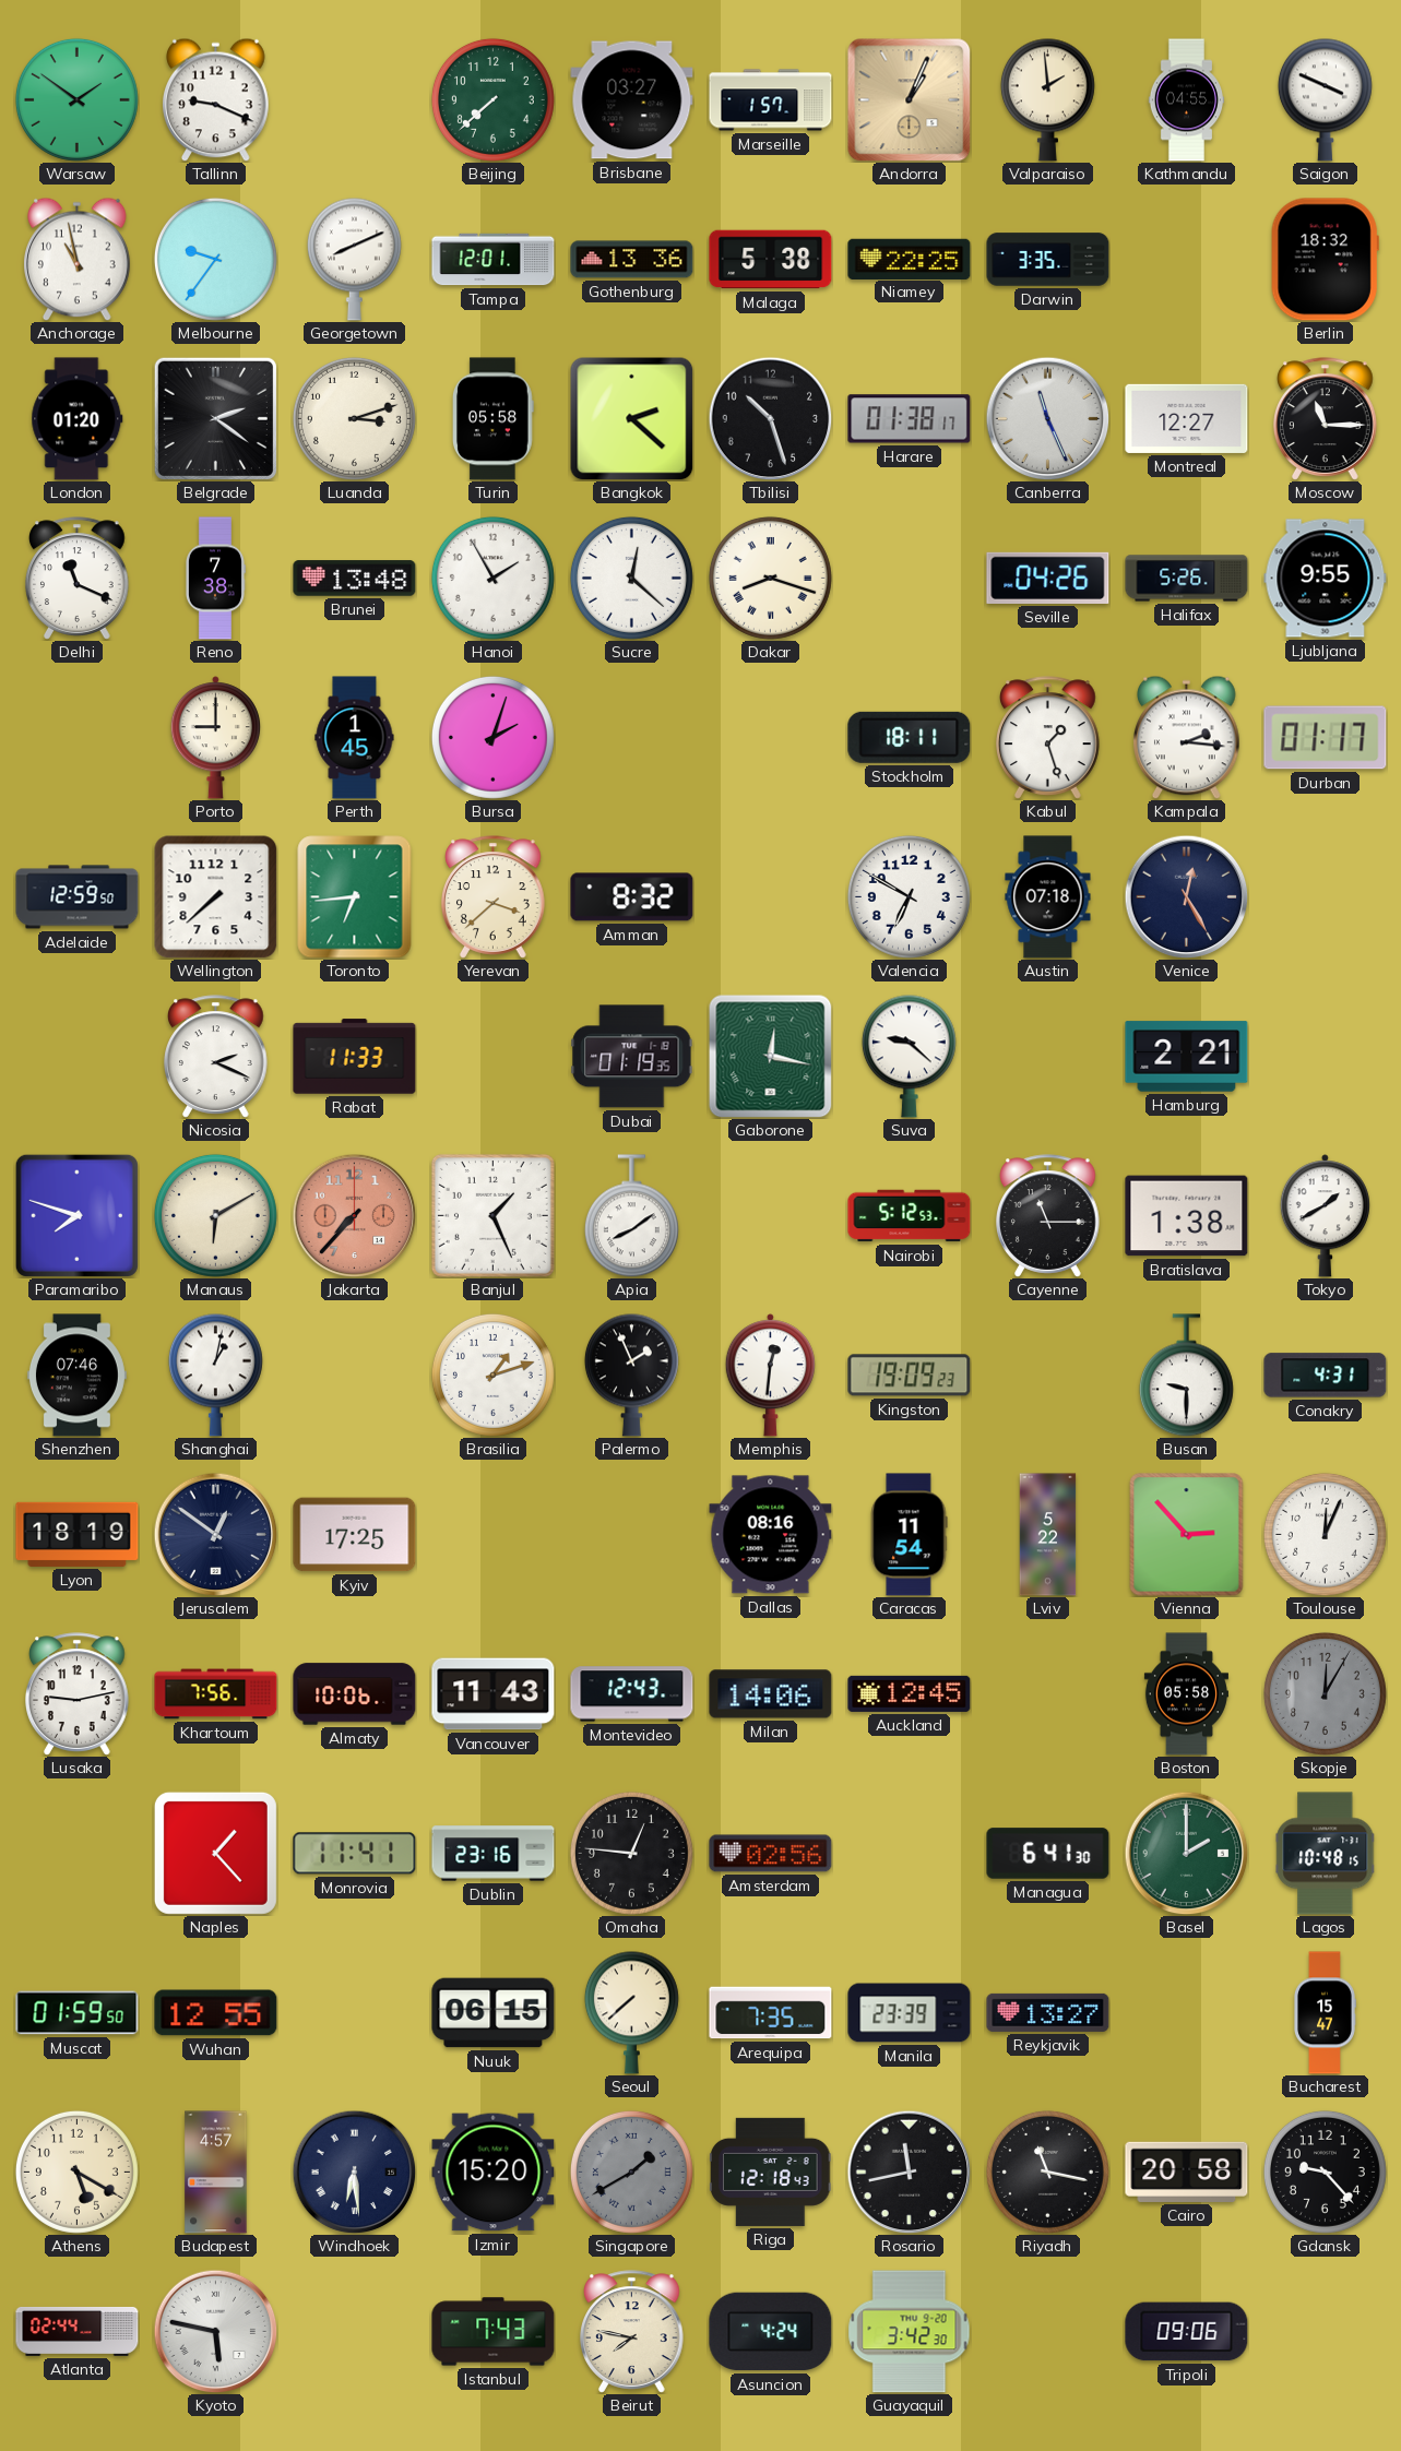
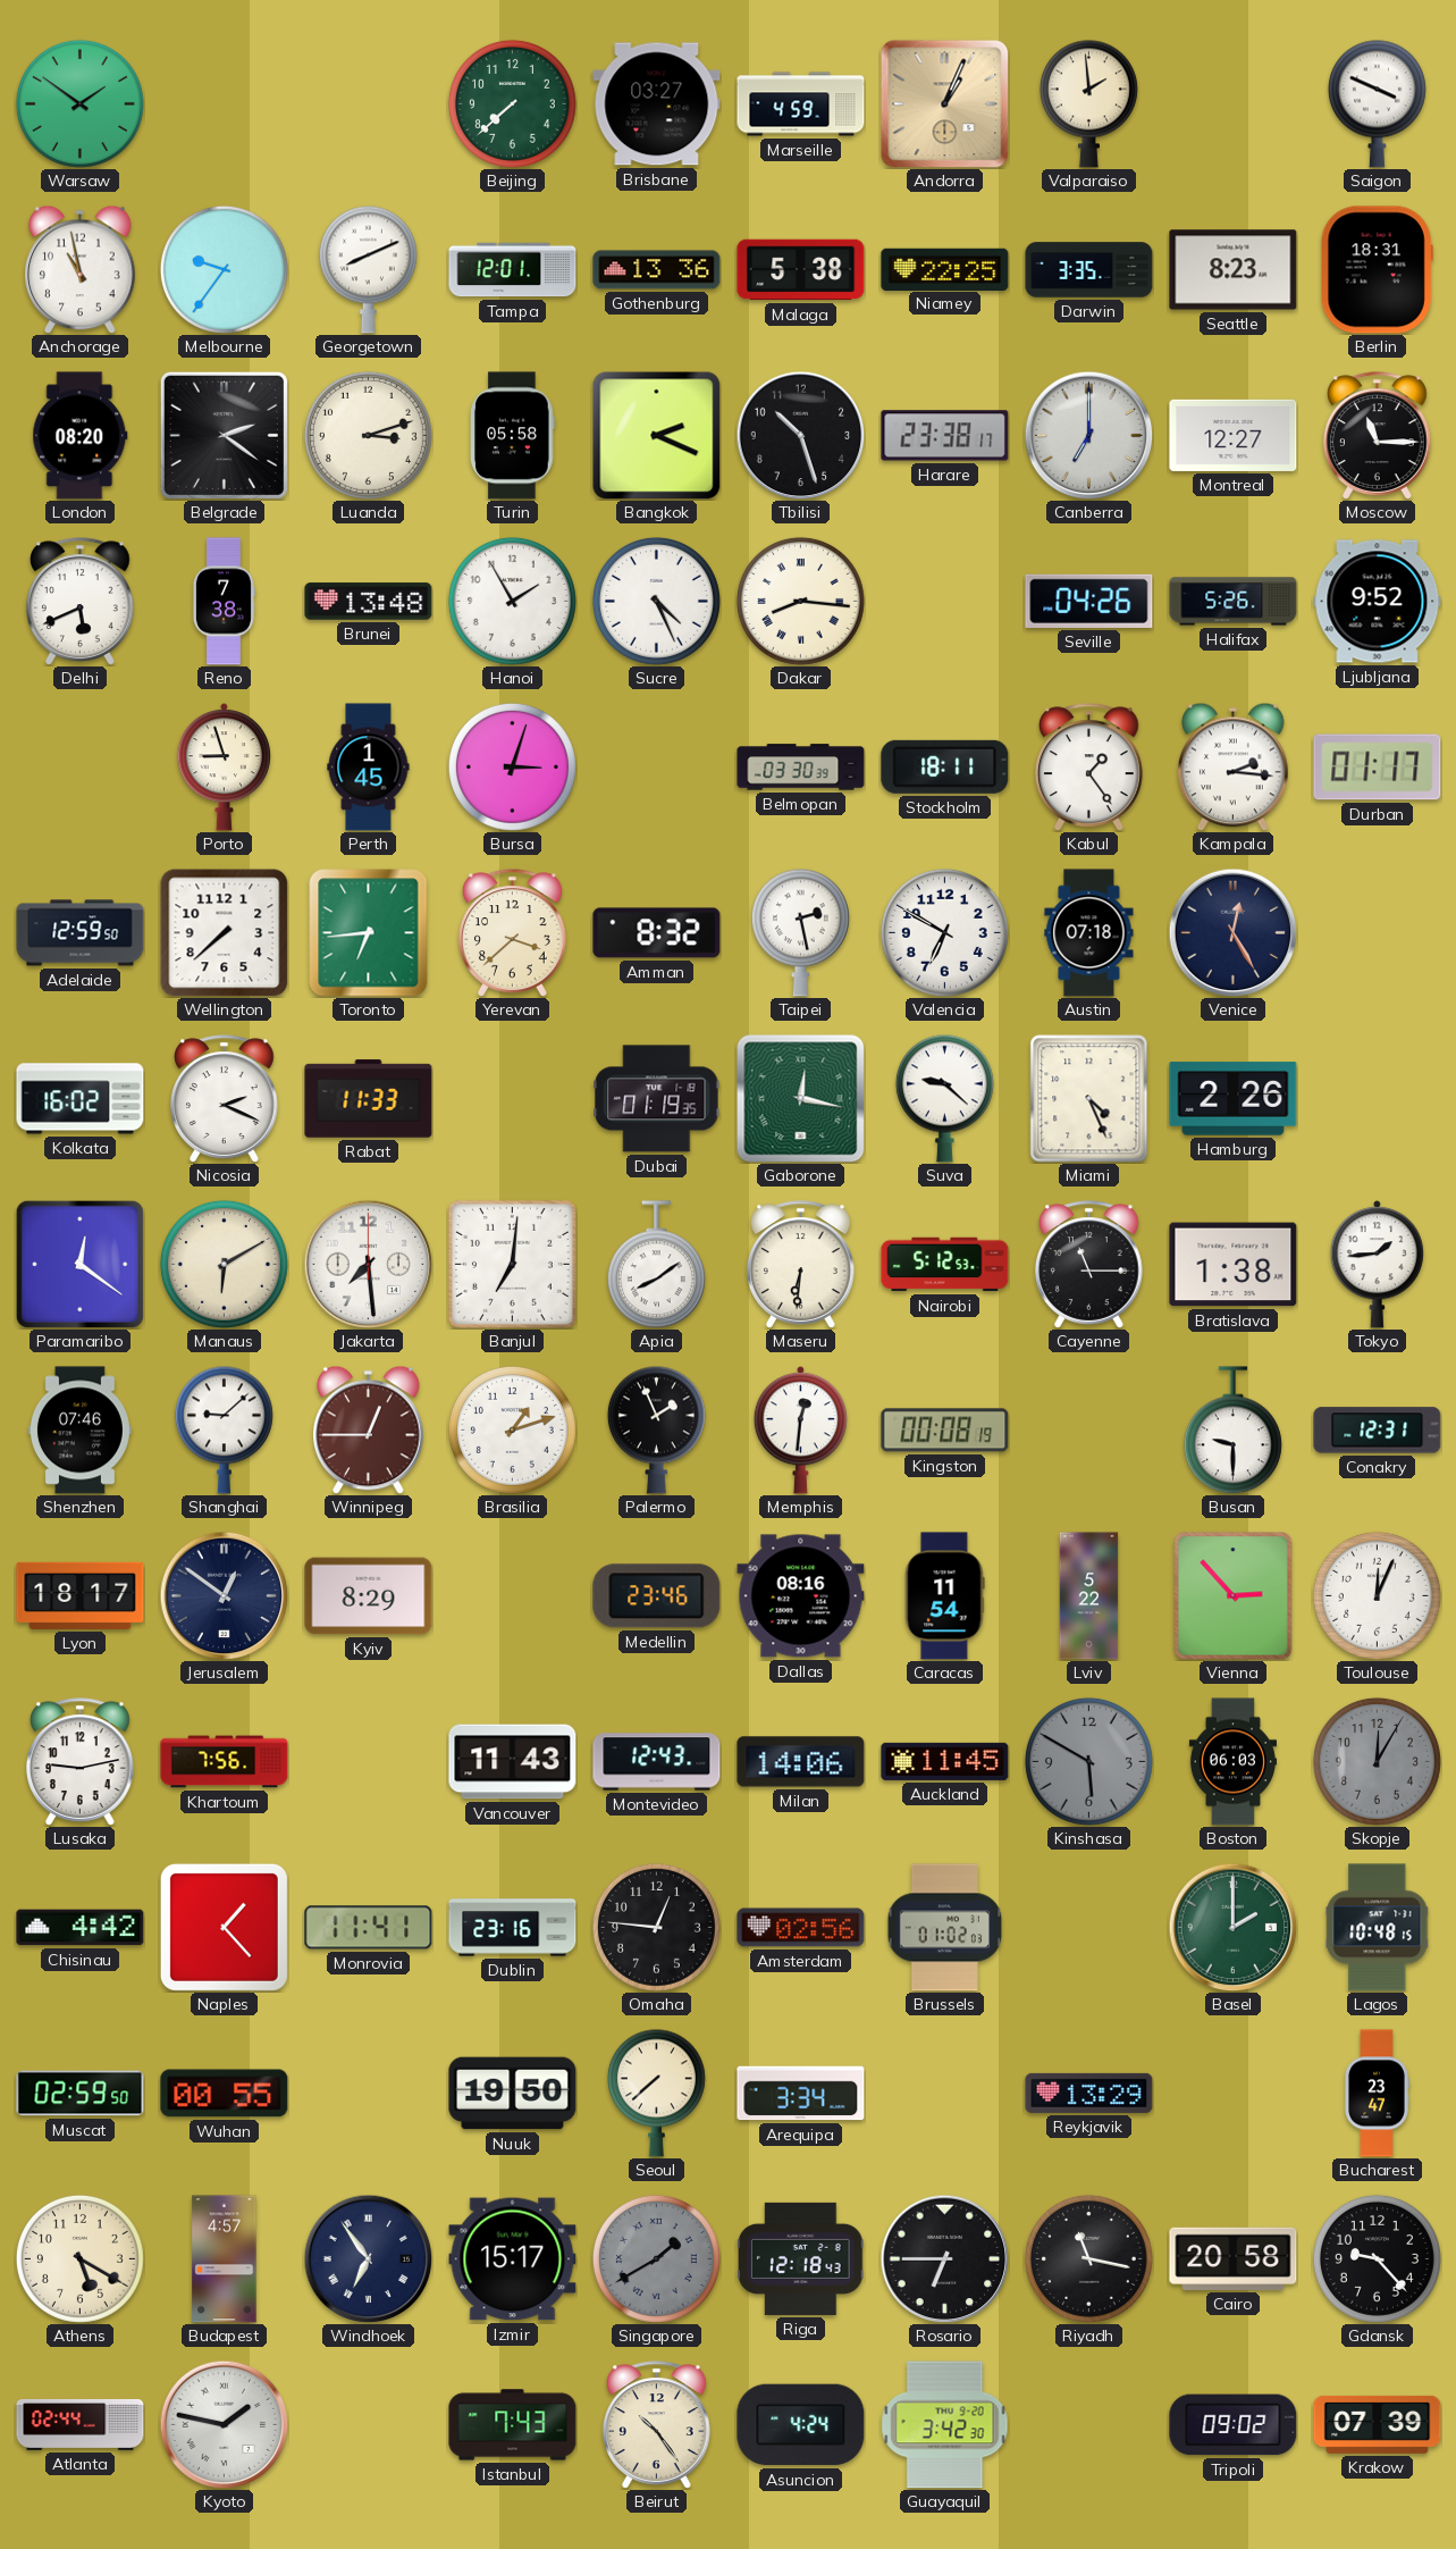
Tallinn: 9:19 -> none
Marseille: 1:57 -> 4:59
Kathmandu: 04:55 -> none
Seattle: none -> 8:23
Berlin: 18:32 -> 18:31
London: 01:20 -> 08:20
Bangkok: 2:22 -> 2:19
Harare: 01:38 -> 23:38
Canberra: 11:26 -> 7:00
Delhi: 11:19 -> 5:41
Sucre: 12:22 -> 4:26
Dakar: 8:18 -> 8:16
Ljubljana: 9:55 -> 9:52
Porto: 9:00 -> 8:57
Bursa: 2:03 -> 3:03
Belmopan: none -> 03:30
Kabul: 1:27 -> 1:24
Taipei: none -> 2:28
Kolkata: none -> 16:02
Miami: none -> 4:26
Hamburg: 2:21 -> 2:26
Paramaribo: 7:48 -> 12:21
Jakarta: 7:37 -> 7:29
Jakarta dial: salmon -> white
Banjul: 1:26 -> 7:01
Maseru: none -> 6:31
Tokyo: 1:40 -> 1:44
Shanghai: 1:02 -> 9:08
Winnipeg: none -> 12:45
Kingston: 19:09 -> 00:08
Conakry: 4:31 -> 12:31
Lyon: 18:19 -> 18:17
Kyiv: 17:25 -> 8:29
Medellin: none -> 23:46
Almaty: 10:06 -> none
Auckland: 12:45 -> 11:45
Kinshasa: none -> 5:50
Boston: 05:58 -> 06:03
Chisinau: none -> 4:42
Brussels: none -> 01:02
Managua: 6:41 -> none
Muscat: 01:59 -> 02:59
Wuhan: 12:55 -> 00:55
Nuuk: 06:15 -> 19:50
Arequipa: 7:35 -> 3:34
Manila: 23:39 -> none
Reykjavik: 13:27 -> 13:29
Bucharest: 15:47 -> 23:47
Windhoek: 6:29 -> 6:54
Izmir: 15:20 -> 15:17
Rosario: 11:43 -> 6:45
Kyoto: 5:47 -> 1:47
Beirut: 7:47 -> 10:24
Tripoli: 09:06 -> 09:02
Krakow: none -> 07:39
